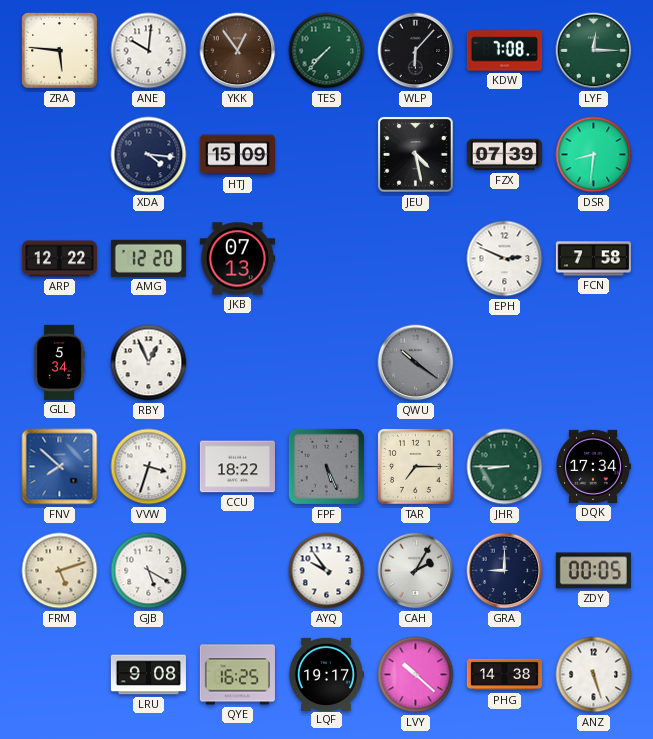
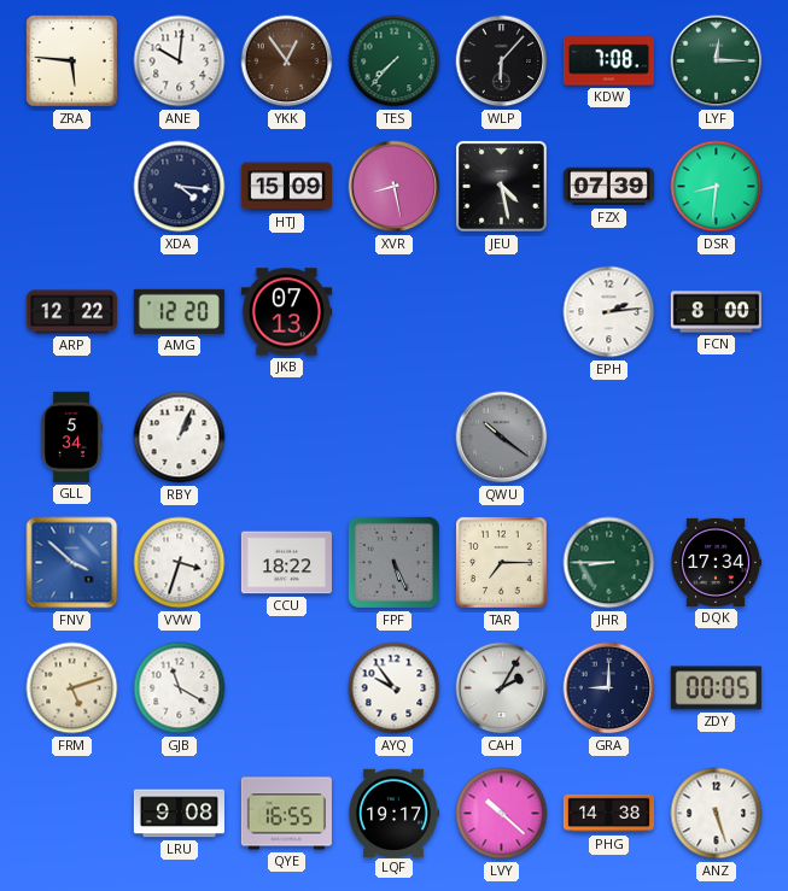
XVR: none -> 8:28
EPH: 2:49 -> 2:14
FCN: 7:58 -> 8:00
RBY: 12:56 -> 1:04
FNV: 7:52 -> 3:52
GJB: 5:20 -> 11:20
QYE: 16:25 -> 16:55
